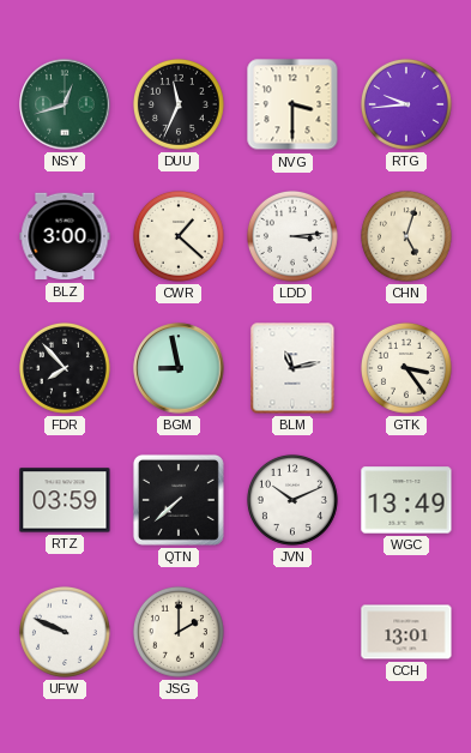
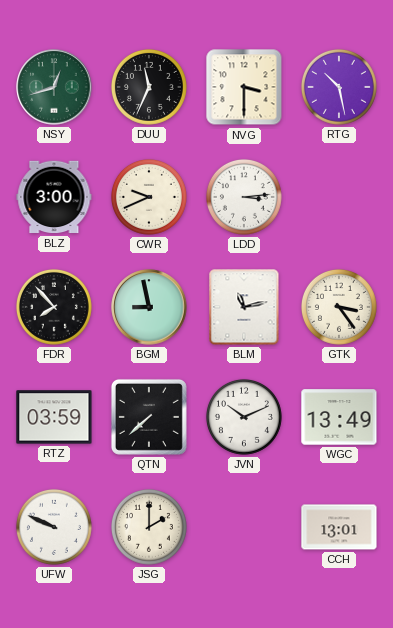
RTG: 9:44 -> 10:28
CWR: 1:22 -> 9:41
CHN: 5:03 -> none
